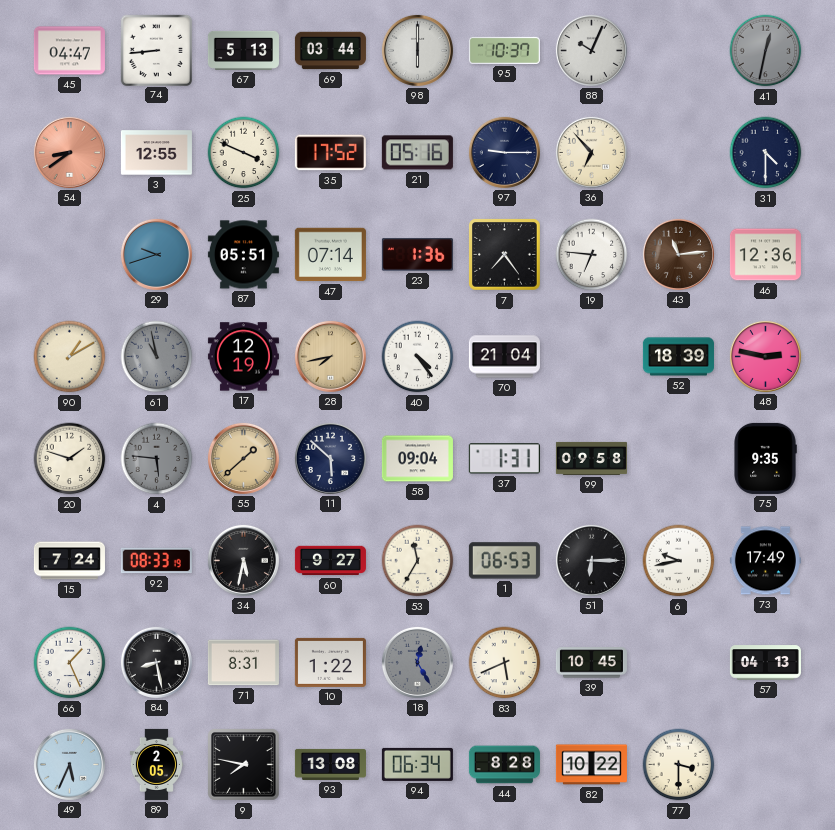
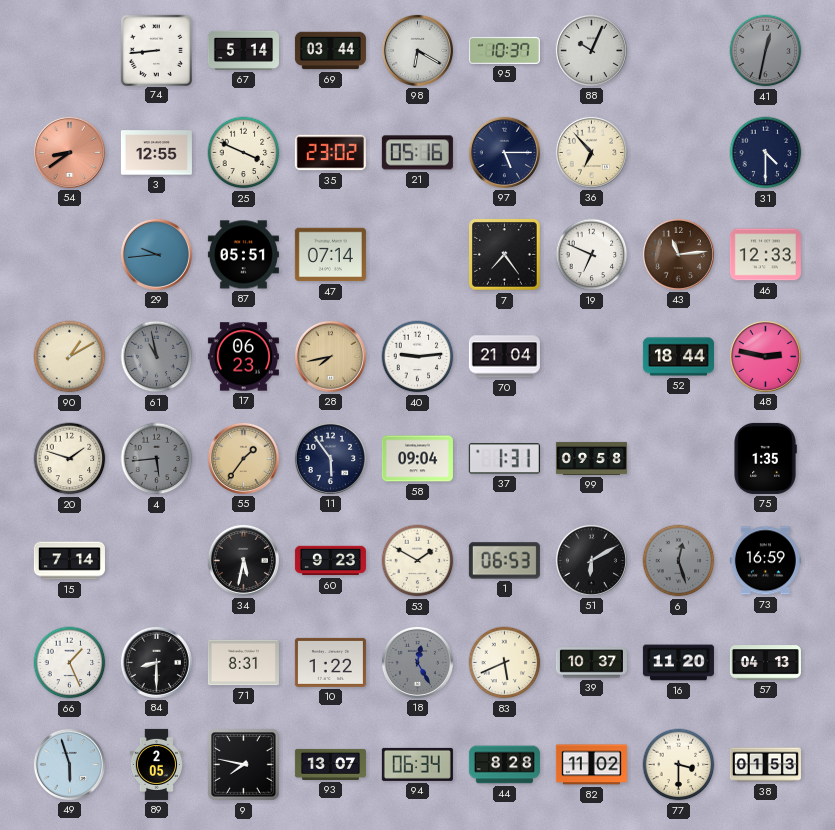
45: 04:47 -> none
67: 5:13 -> 5:14
98: 6:00 -> 6:20
35: 17:52 -> 23:02
97: 9:15 -> 5:15
29: 9:42 -> 9:44
23: 1:36 -> none
19: 6:46 -> 6:49
46: 12:36 -> 12:33
17: 12:19 -> 06:23
40: 4:24 -> 9:14
52: 18:39 -> 18:44
4: 5:46 -> 5:44
55: 1:38 -> 1:36
11: 5:52 -> 5:54
75: 9:35 -> 1:35
15: 7:24 -> 7:14
92: 08:33 -> none
60: 9:27 -> 9:23
53: 11:35 -> 1:50
51: 6:15 -> 6:10
6: 9:43 -> 12:27
6 dial: white -> grey
73: 17:49 -> 16:59
84: 8:28 -> 8:30
39: 10:45 -> 10:37
16: none -> 11:20
49: 5:34 -> 5:57
93: 13:08 -> 13:07
82: 10:22 -> 11:02
38: none -> 01:53
